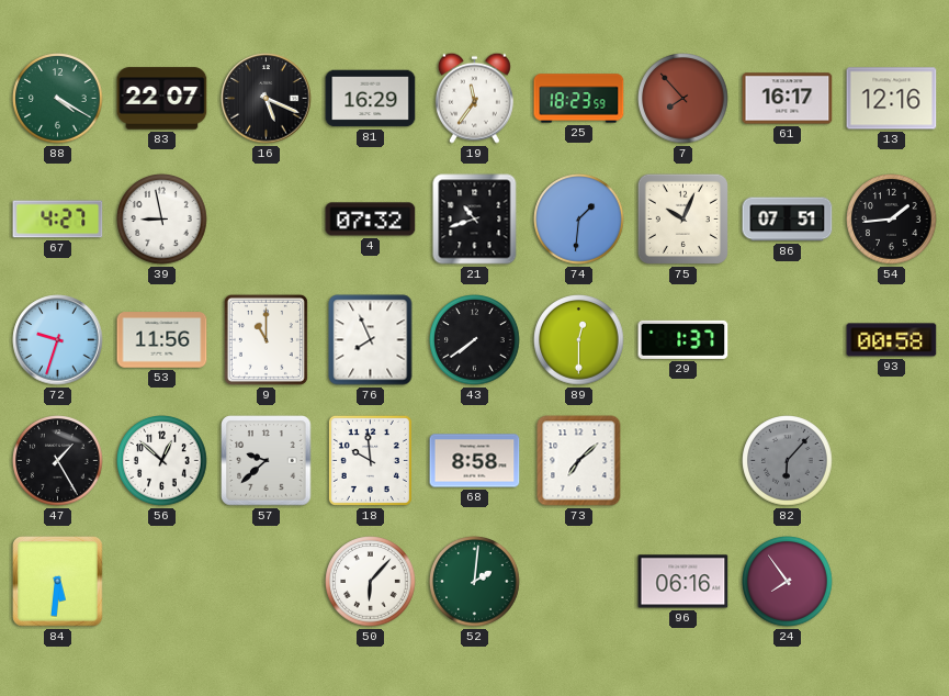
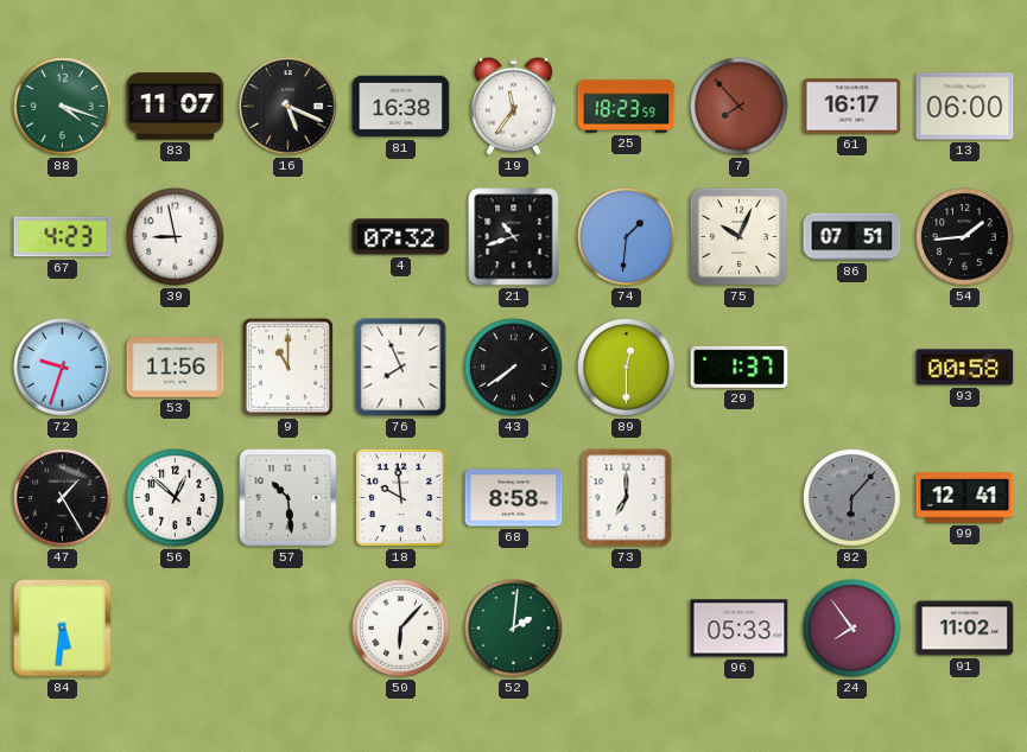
88: 4:20 -> 4:18
83: 22:07 -> 11:07
81: 16:29 -> 16:38
13: 12:16 -> 06:00
67: 4:27 -> 4:23
57: 9:38 -> 10:29
73: 7:08 -> 7:00
99: none -> 12:41
96: 06:16 -> 05:33
91: none -> 11:02
